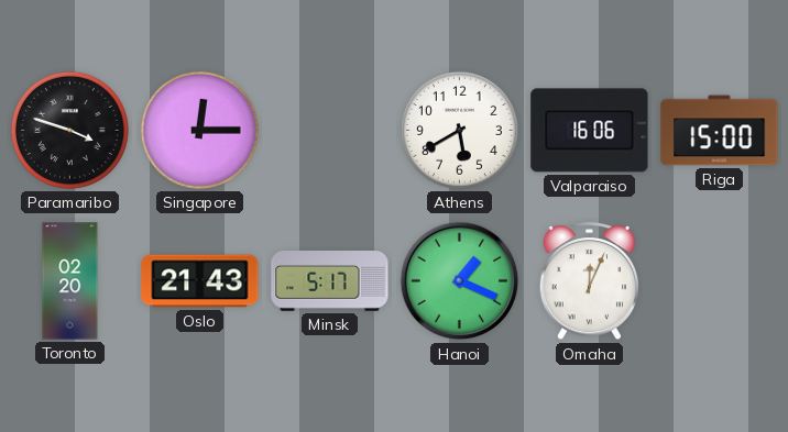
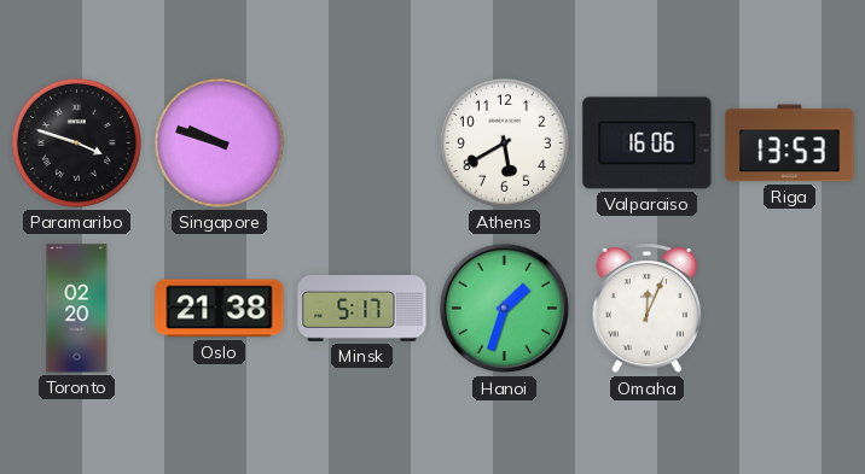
Singapore: 12:15 -> 9:48
Riga: 15:00 -> 13:53
Oslo: 21:43 -> 21:38
Hanoi: 1:19 -> 1:33
